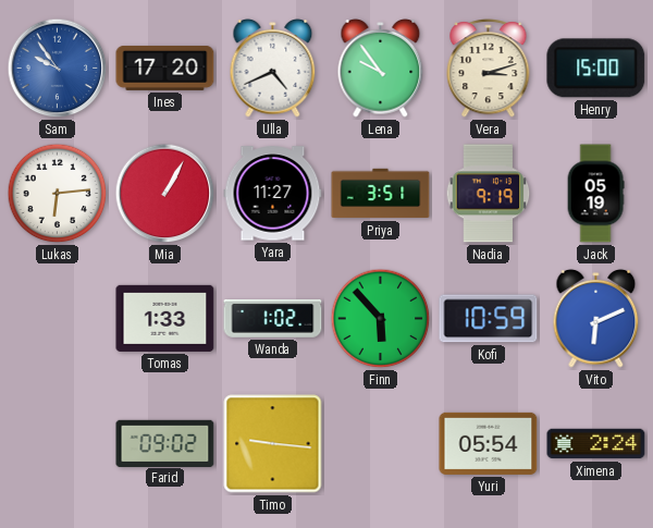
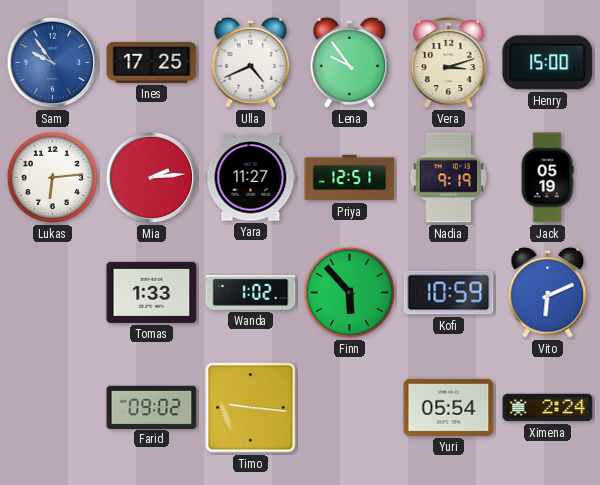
Ines: 17:20 -> 17:25
Mia: 1:05 -> 2:14
Priya: 3:51 -> 12:51
